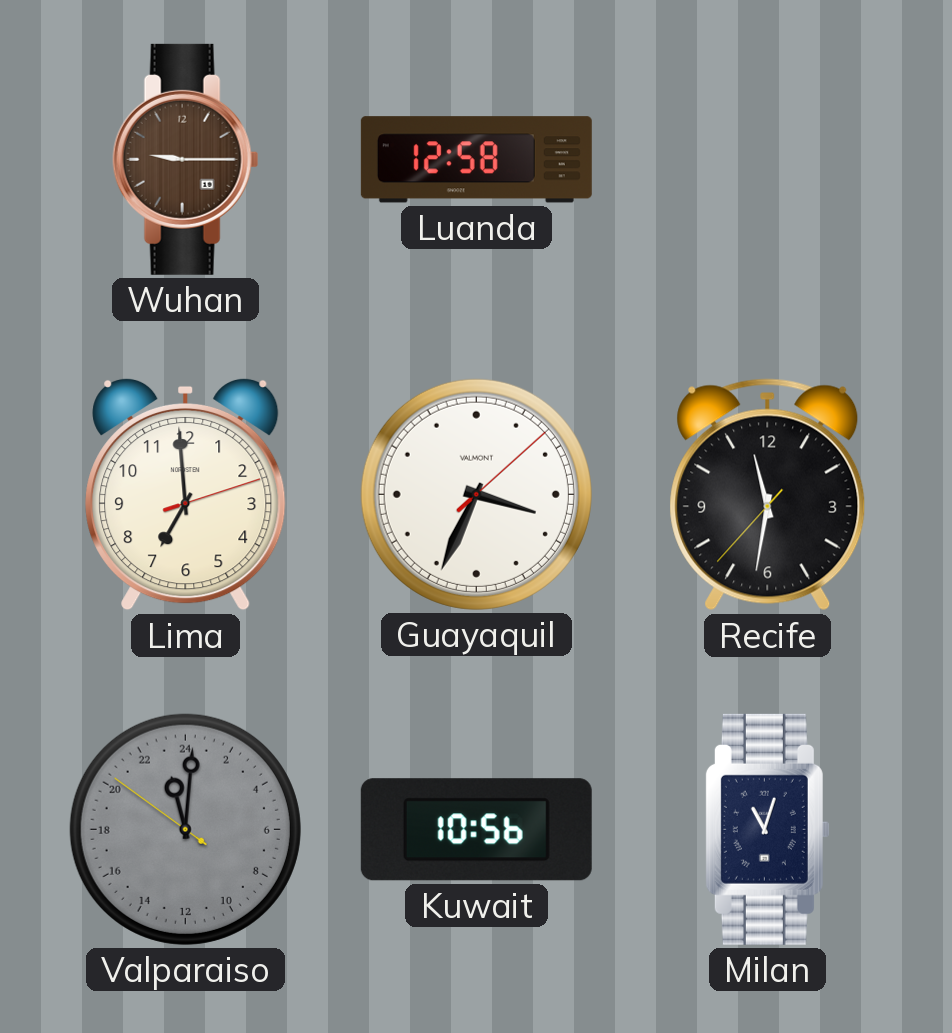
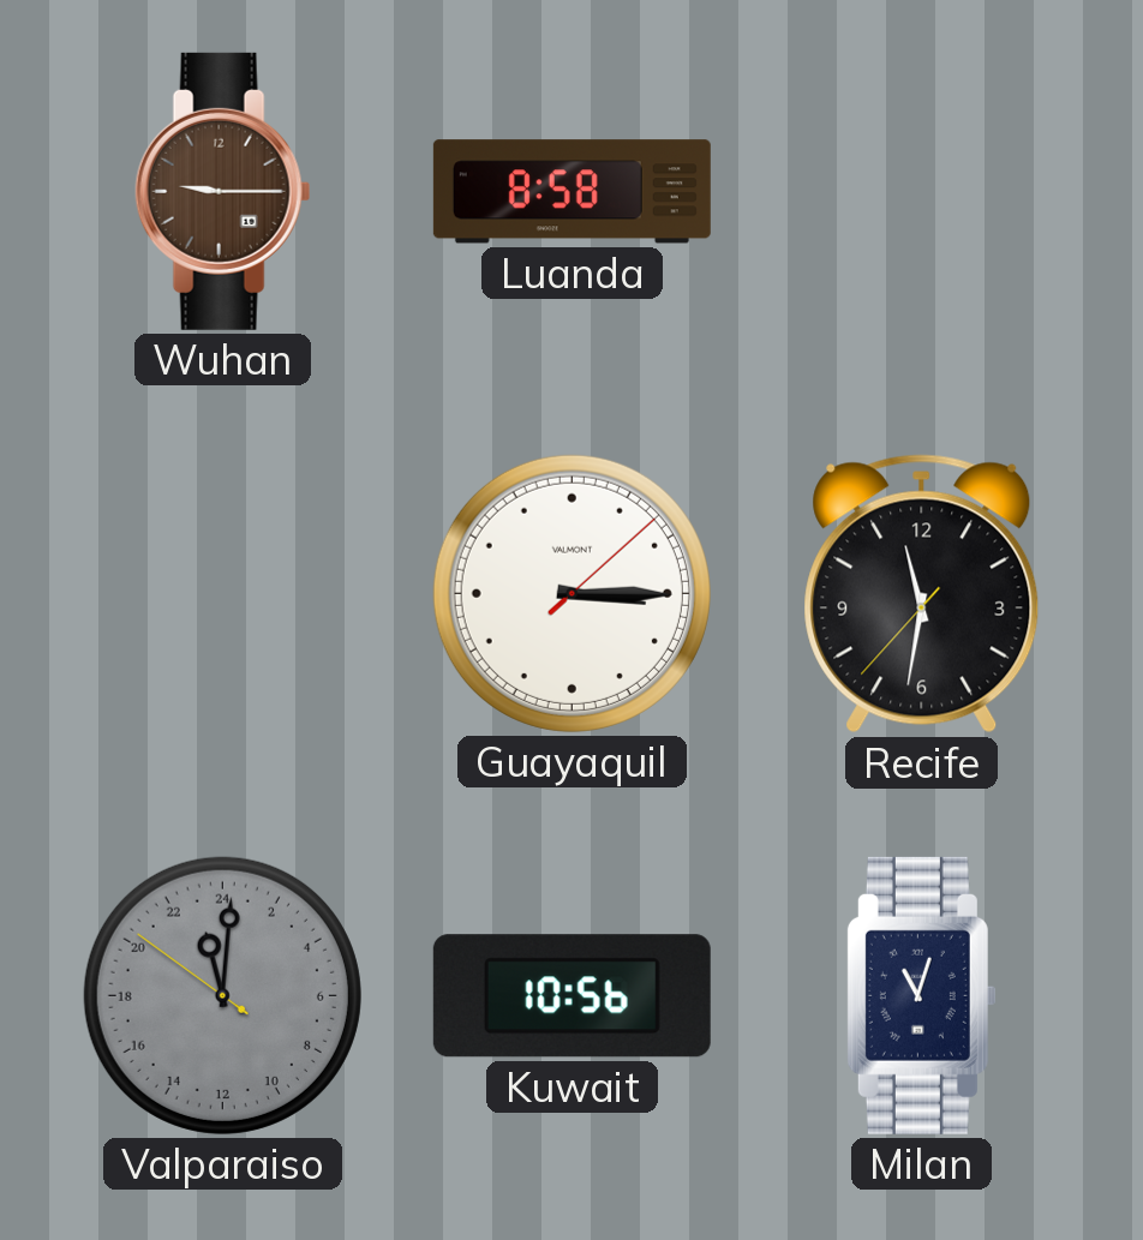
Luanda: 12:58 -> 8:58
Lima: 6:59 -> none
Guayaquil: 3:34 -> 3:15
